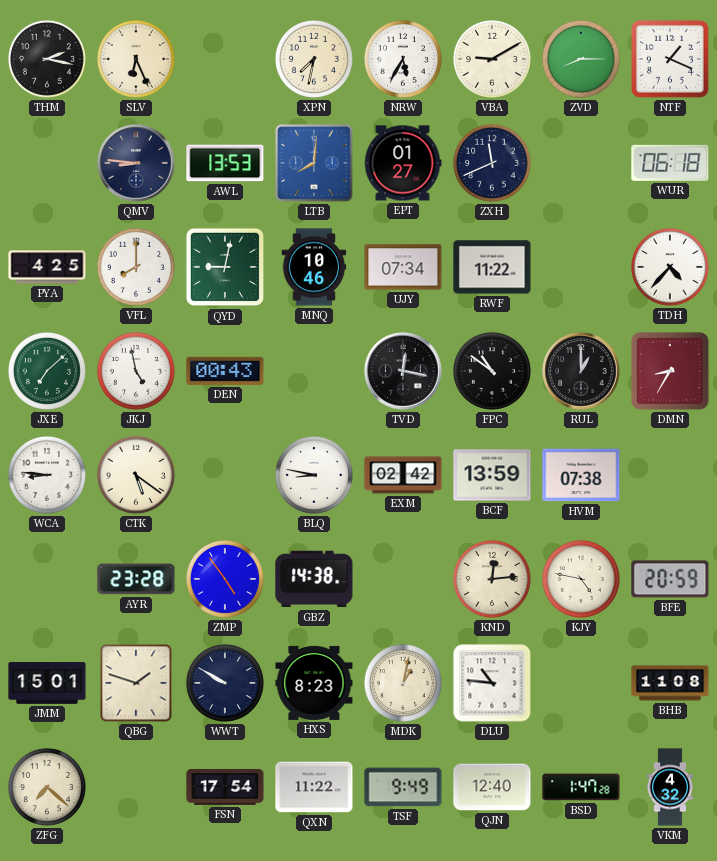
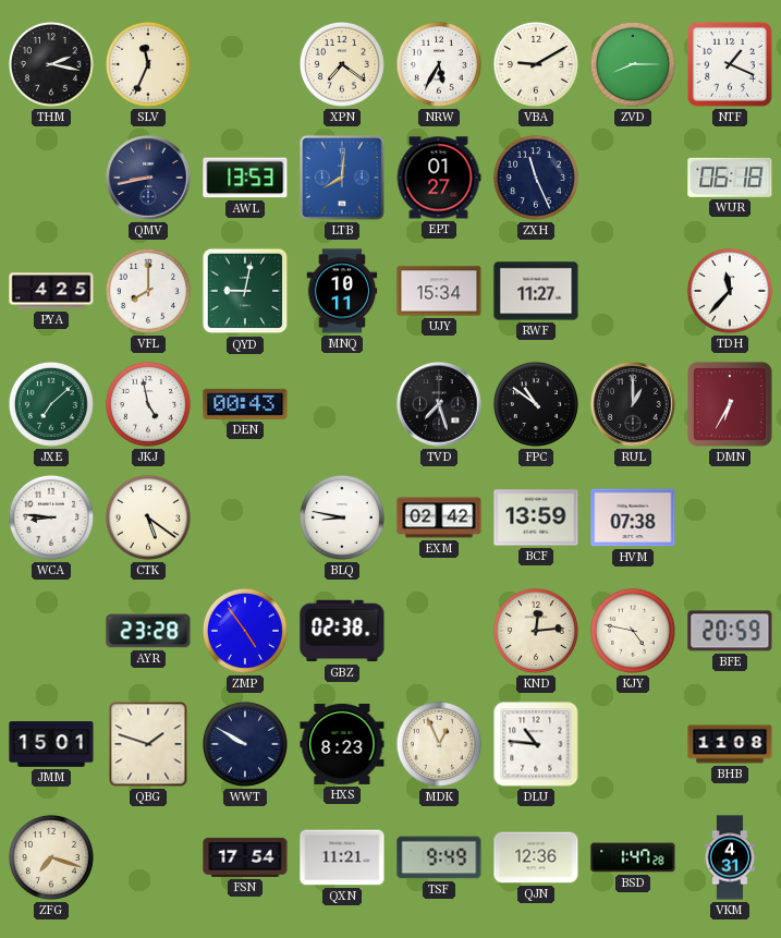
SLV: 6:26 -> 11:34
XPN: 7:32 -> 7:21
QMV: 8:46 -> 8:43
ZXH: 11:41 -> 11:26
MNQ: 10:46 -> 10:11
UJY: 07:34 -> 15:34
RWF: 11:22 -> 11:27
TDH: 4:37 -> 11:37
TVD: 12:17 -> 7:27
DMN: 8:35 -> 6:35
GBZ: 14:38 -> 02:38
MDK: 1:02 -> 12:56
ZFG: 7:22 -> 7:18
QXN: 11:22 -> 11:21
QJN: 12:40 -> 12:36
VKM: 4:32 -> 4:31
